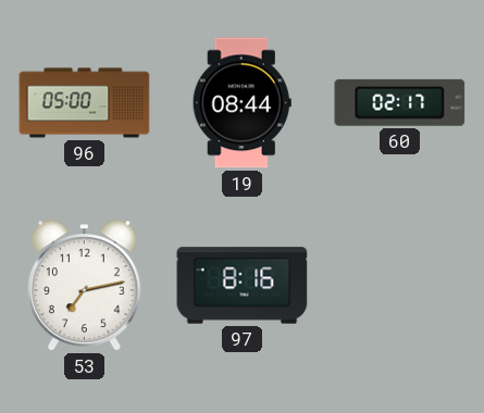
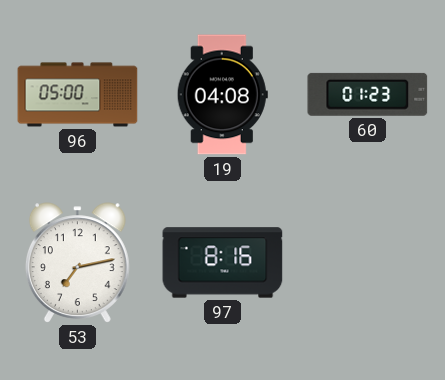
19: 08:44 -> 04:08
60: 02:17 -> 01:23
